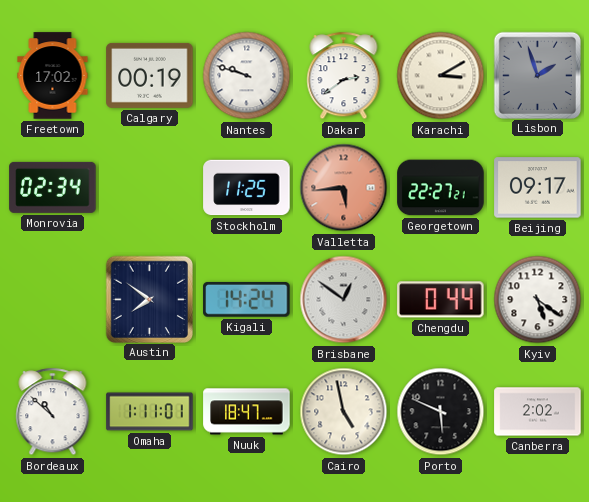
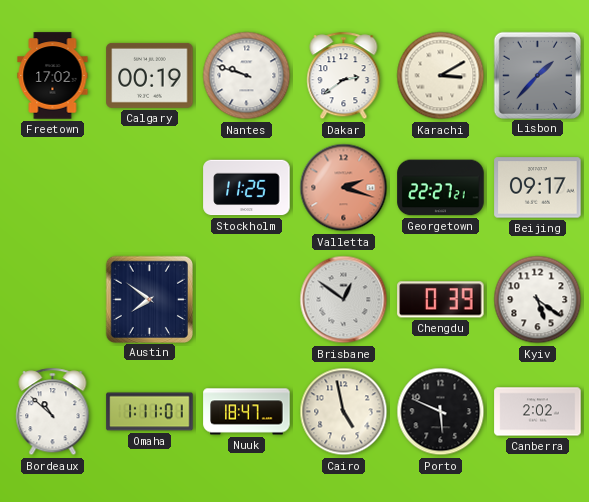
Lisbon: 1:57 -> 1:37
Monrovia: 02:34 -> none
Valletta: 5:44 -> 2:18
Kigali: 14:24 -> none
Chengdu: 0:44 -> 0:39
